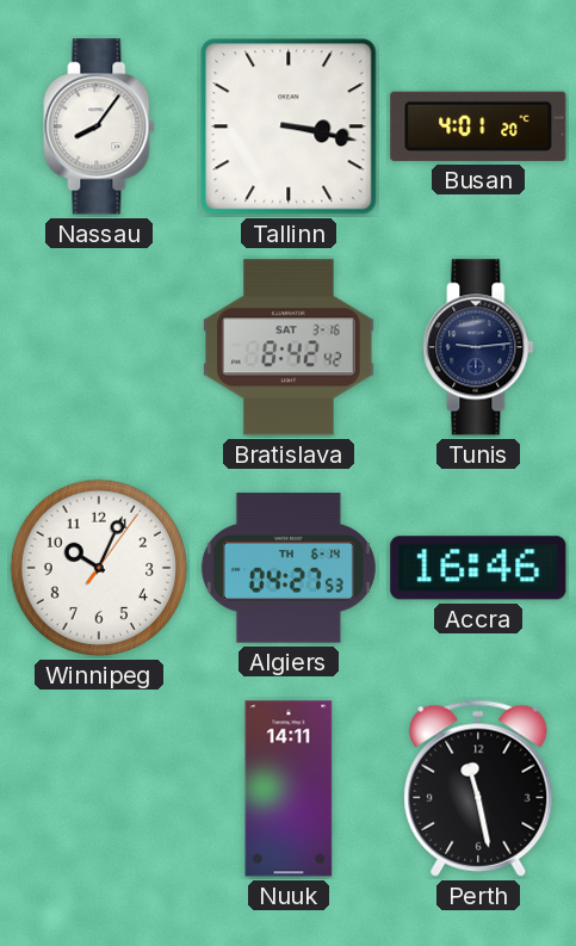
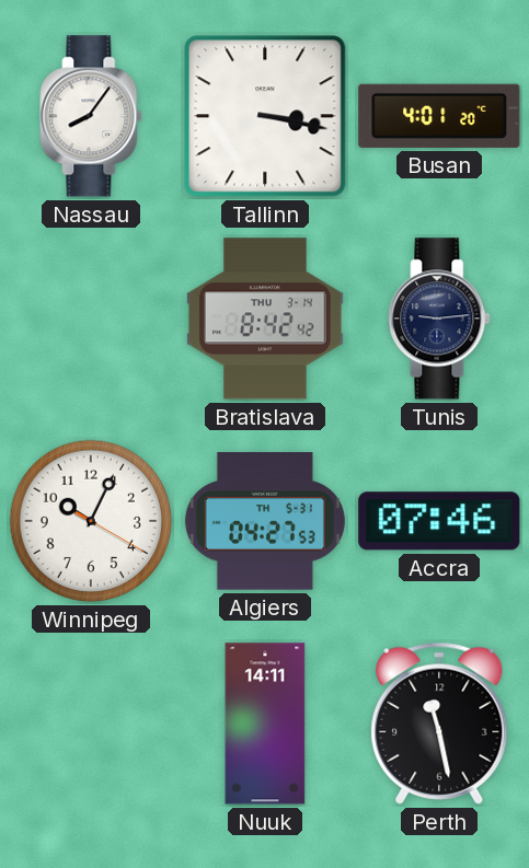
Bratislava date: SAT 3-16 -> THU 3-14
Winnipeg: 10:04:06 -> 10:04:20
Algiers date: TH 6-14 -> TH 5-31
Accra: 16:46 -> 07:46
